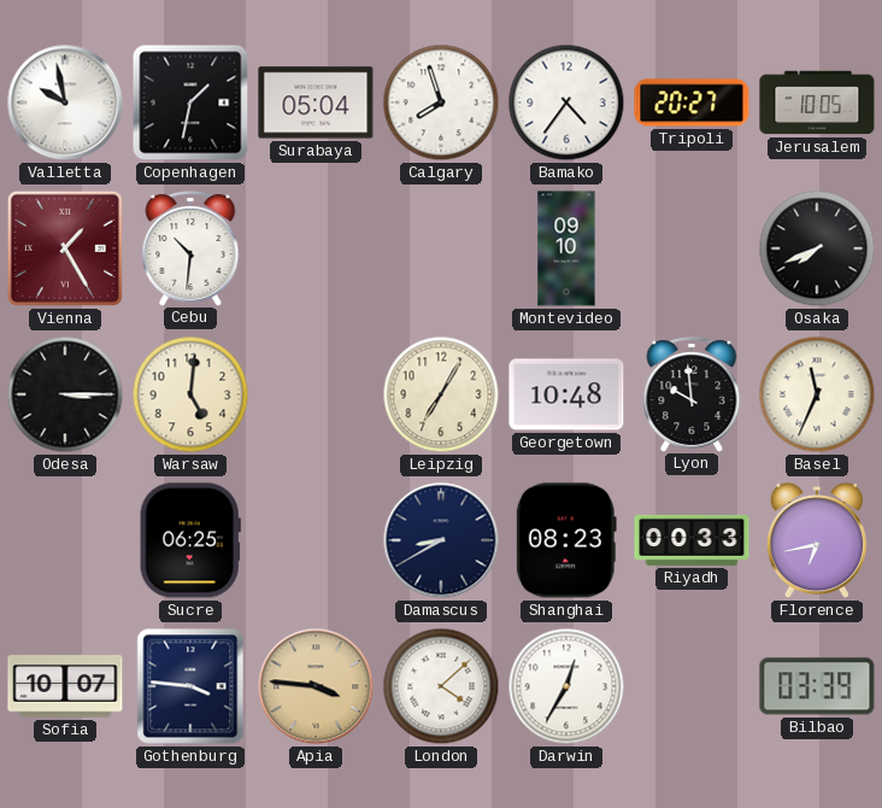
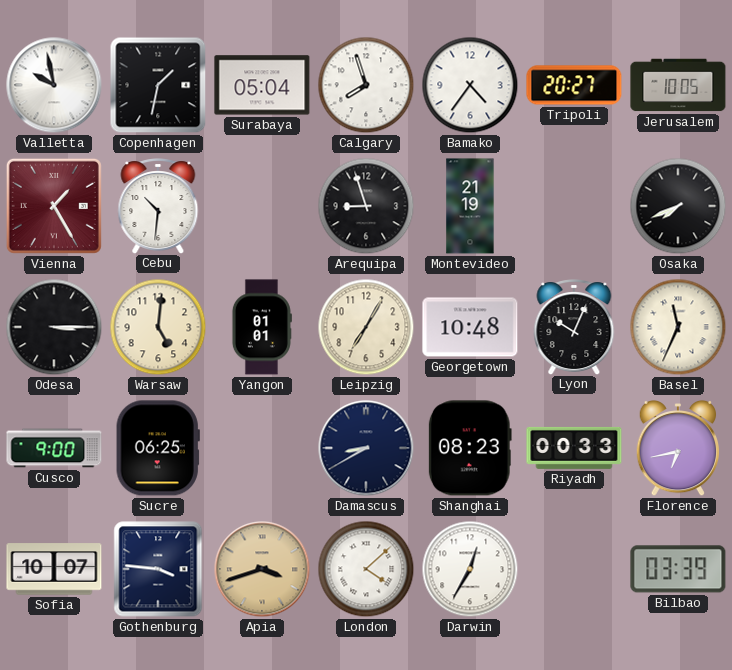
Arequipa: none -> 8:57
Montevideo: 09:10 -> 21:19
Yangon: none -> 01:01
Lyon: 9:59 -> 10:04
Cusco: none -> 9:00
Apia: 3:46 -> 3:42
